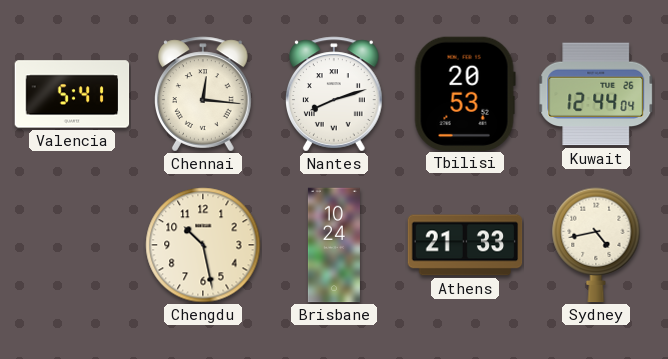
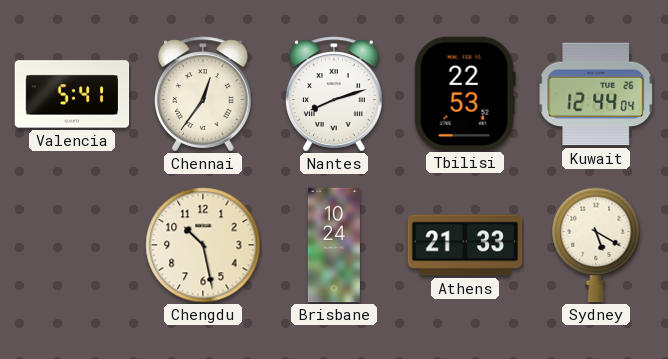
Chennai: 12:16 -> 12:36
Tbilisi: 20:53 -> 22:53
Sydney: 4:43 -> 5:20
